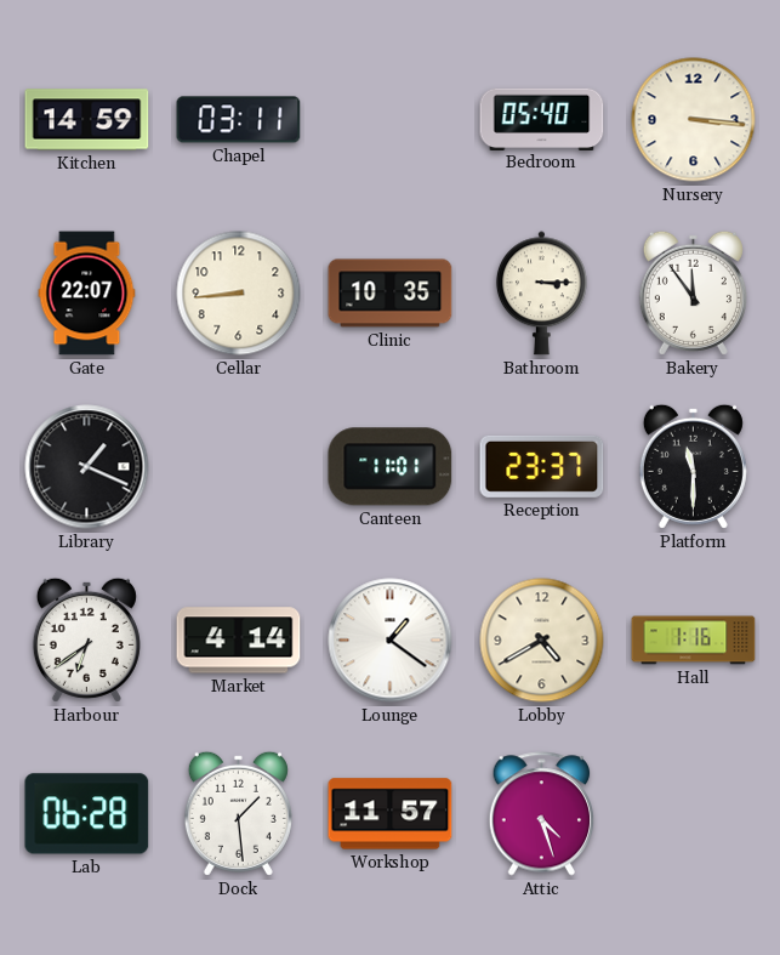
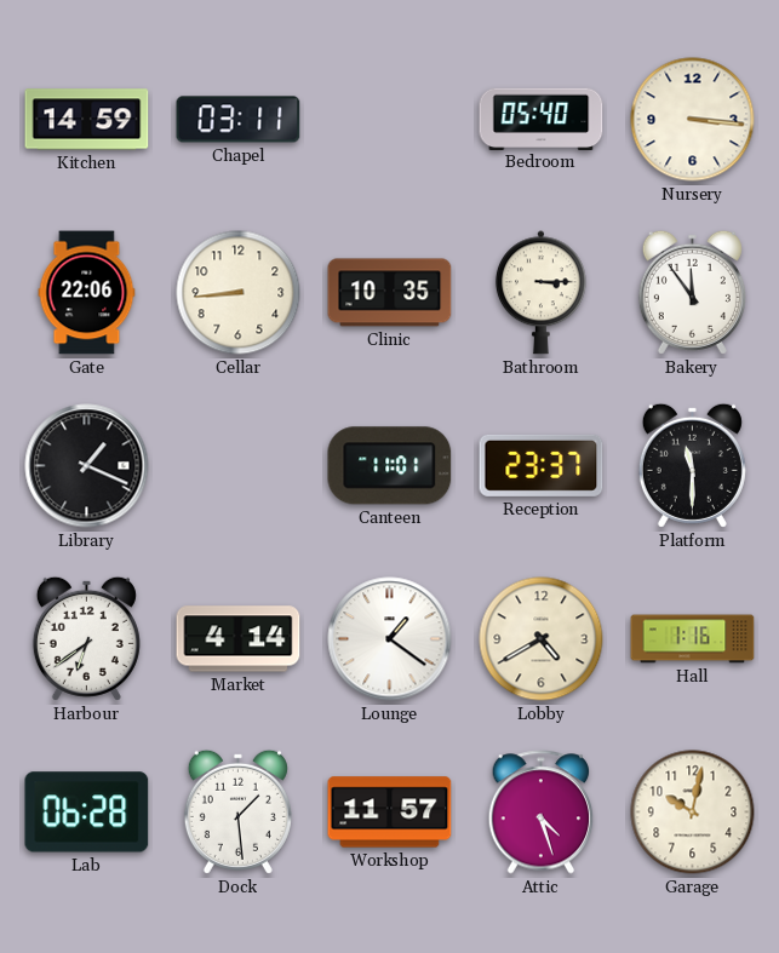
Gate: 22:07 -> 22:06
Garage: none -> 10:02
